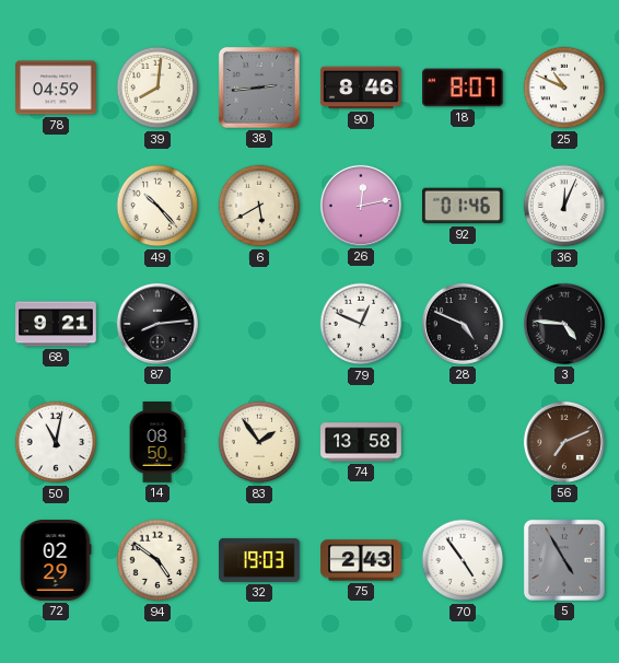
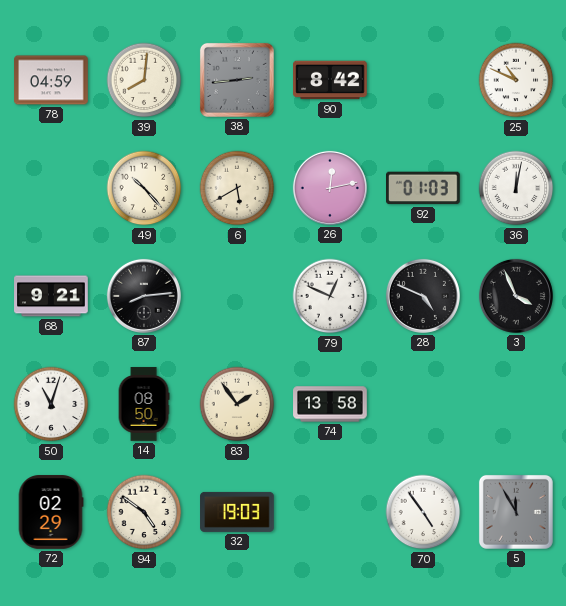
90: 8:46 -> 8:42
18: 8:07 -> none
92: 01:46 -> 01:03
36: 12:04 -> 12:02
3: 4:46 -> 3:56
50: 11:02 -> 11:03
56: 7:11 -> none
75: 2:43 -> none
5: 4:55 -> 11:55
